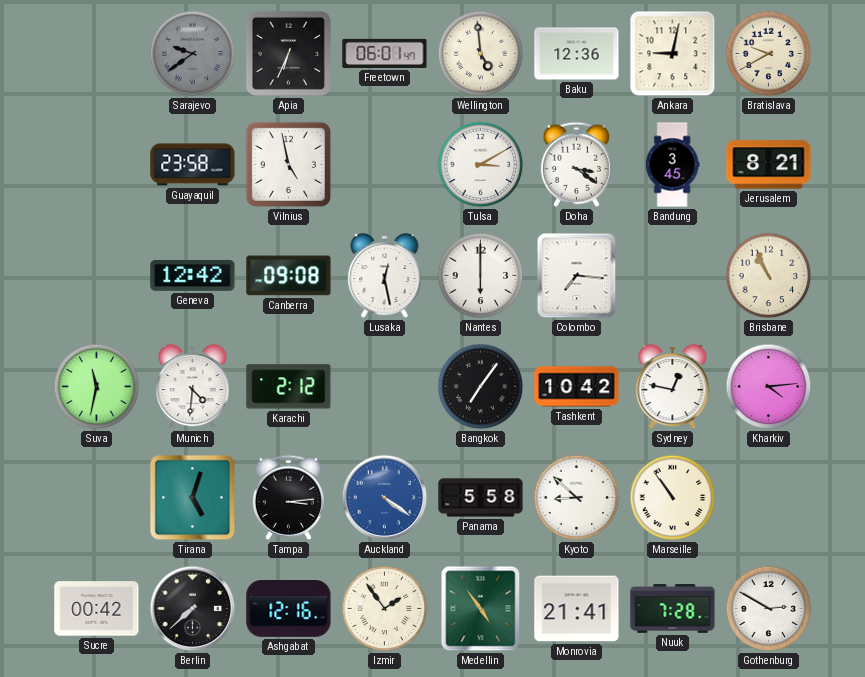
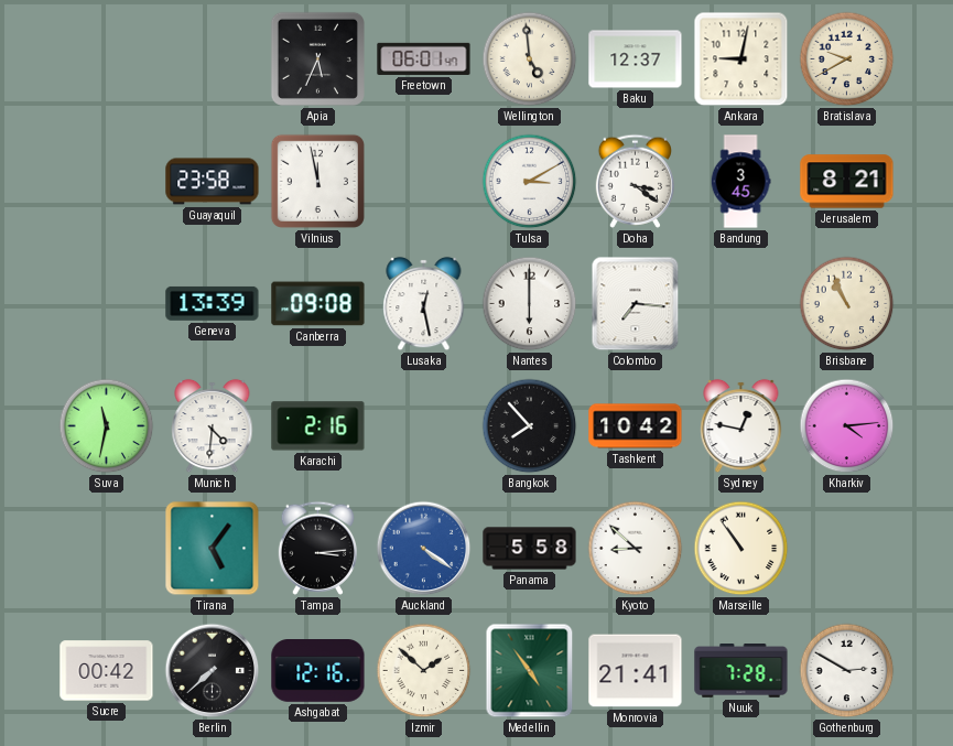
Sarajevo: 9:39 -> none
Apia: 6:34 -> 5:34
Baku: 12:36 -> 12:37
Vilnius: 4:58 -> 11:58
Geneva: 12:42 -> 13:39
Karachi: 2:12 -> 2:16
Bangkok: 7:06 -> 7:53
Tirana: 5:03 -> 5:06
Izmir: 1:54 -> 1:52
